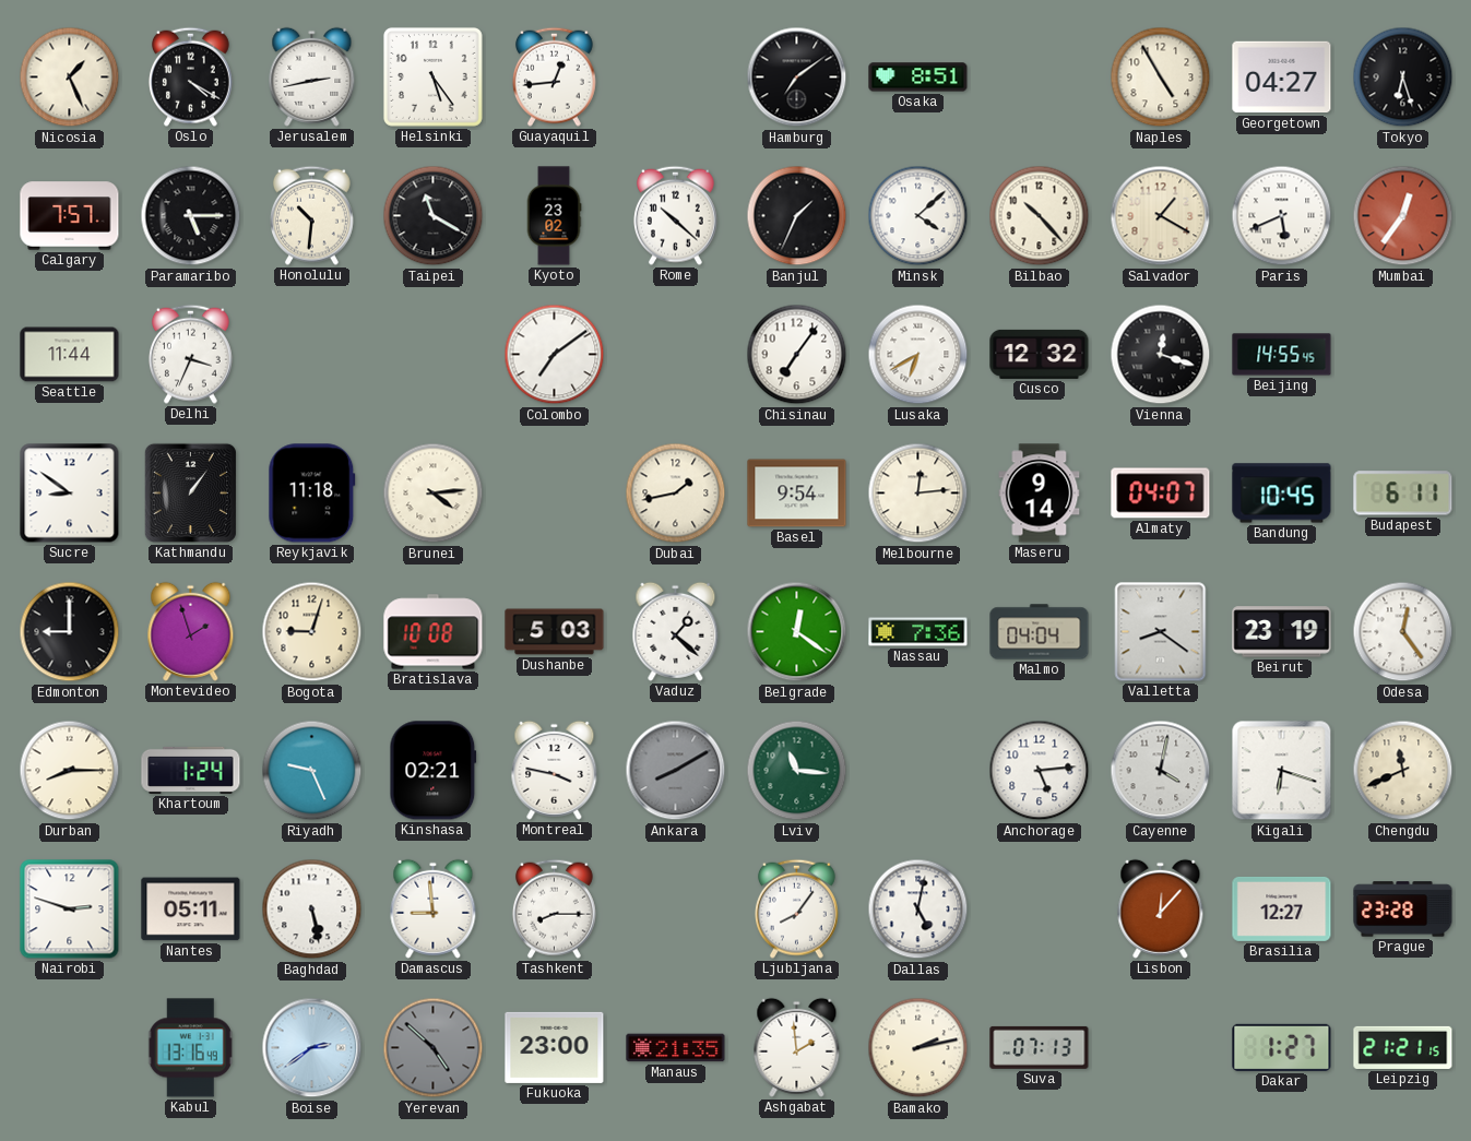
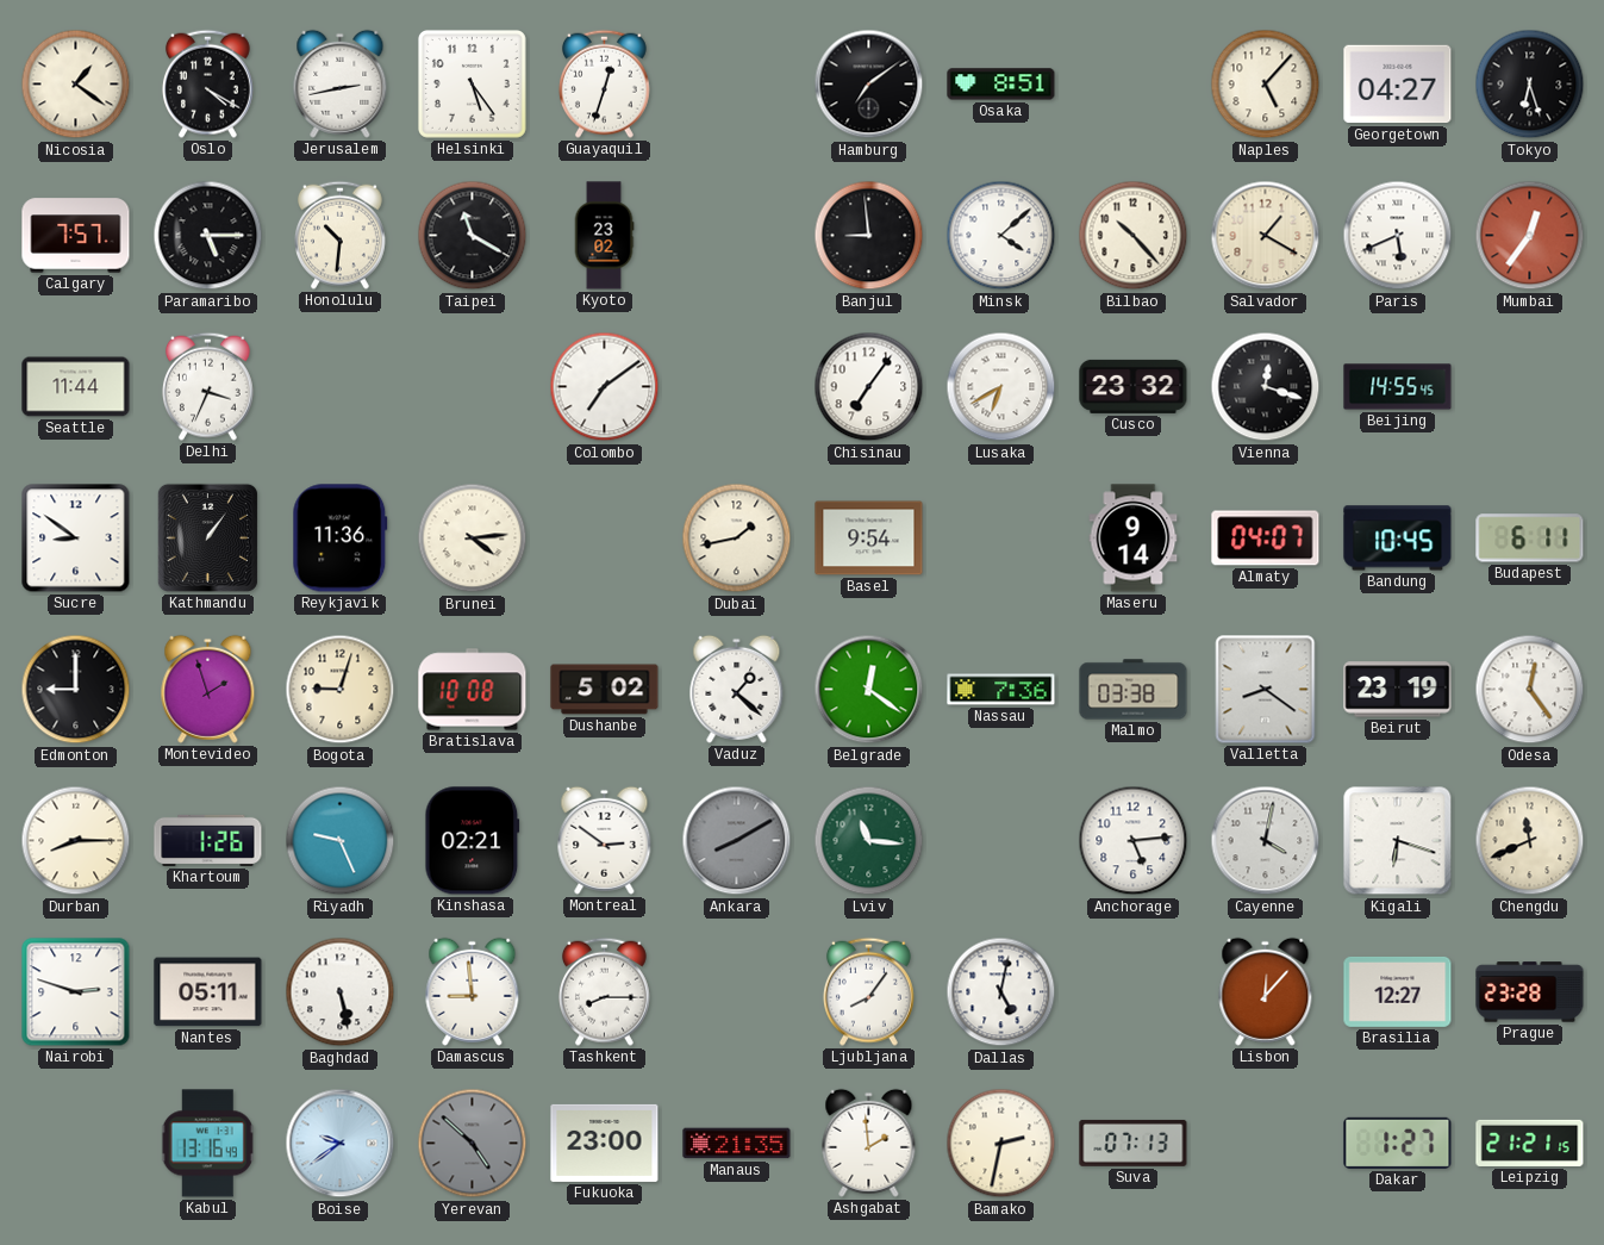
Nicosia: 1:26 -> 1:21
Guayaquil: 12:44 -> 12:33
Naples: 4:55 -> 5:07
Rome: 10:22 -> none
Banjul: 1:34 -> 8:59
Cusco: 12:32 -> 23:32
Reykjavik: 11:18 -> 11:36
Melbourne: 12:14 -> none
Dushanbe: 5:03 -> 5:02
Malmo: 04:04 -> 03:38
Khartoum: 1:24 -> 1:26
Montreal: 3:47 -> 2:51
Boise: 2:39 -> 9:39
Bamako: 2:13 -> 2:32
